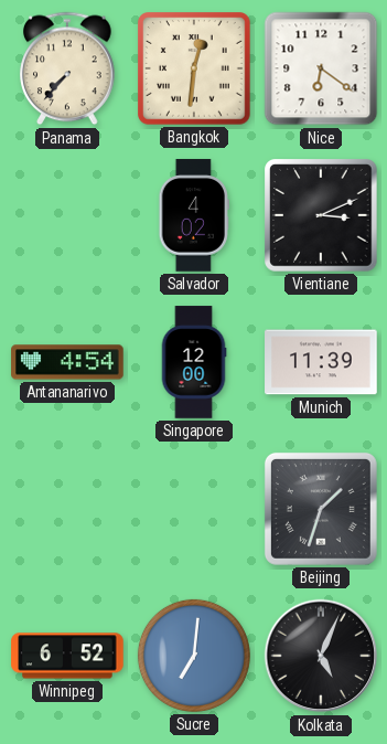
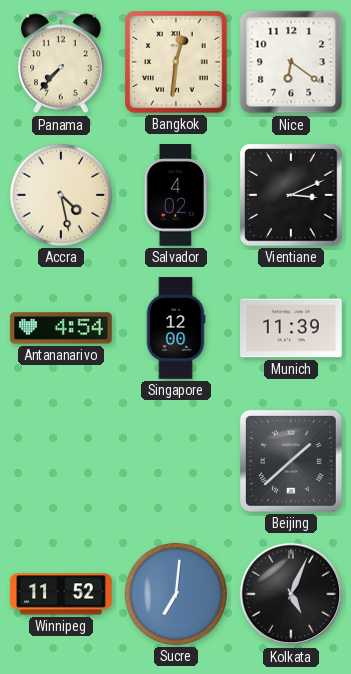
Accra: none -> 4:28
Beijing: 1:33 -> 1:38
Winnipeg: 6:52 -> 11:52
